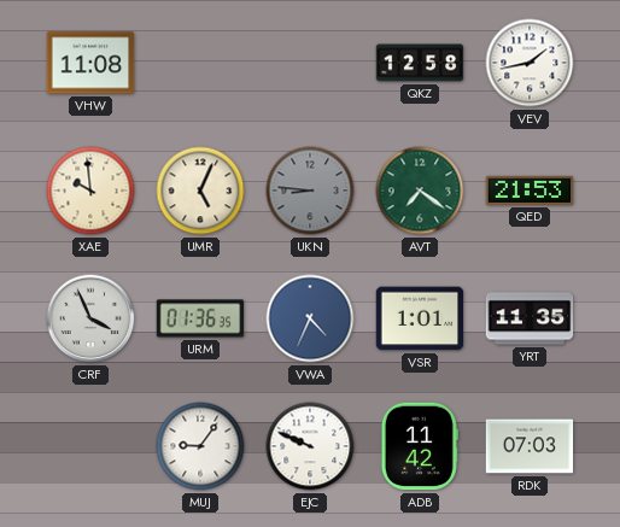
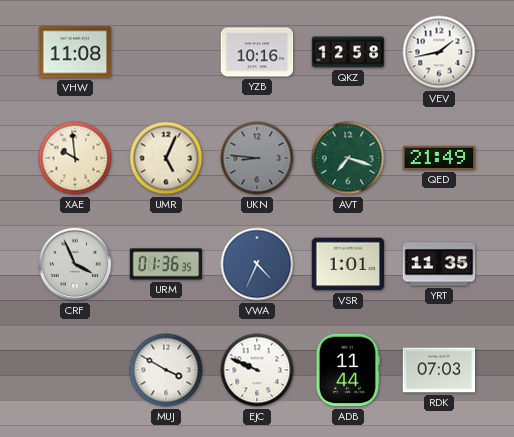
YZB: none -> 10:16
AVT: 7:21 -> 7:18
QED: 21:53 -> 21:49
MUJ: 9:06 -> 3:50
ADB: 11:42 -> 11:44
